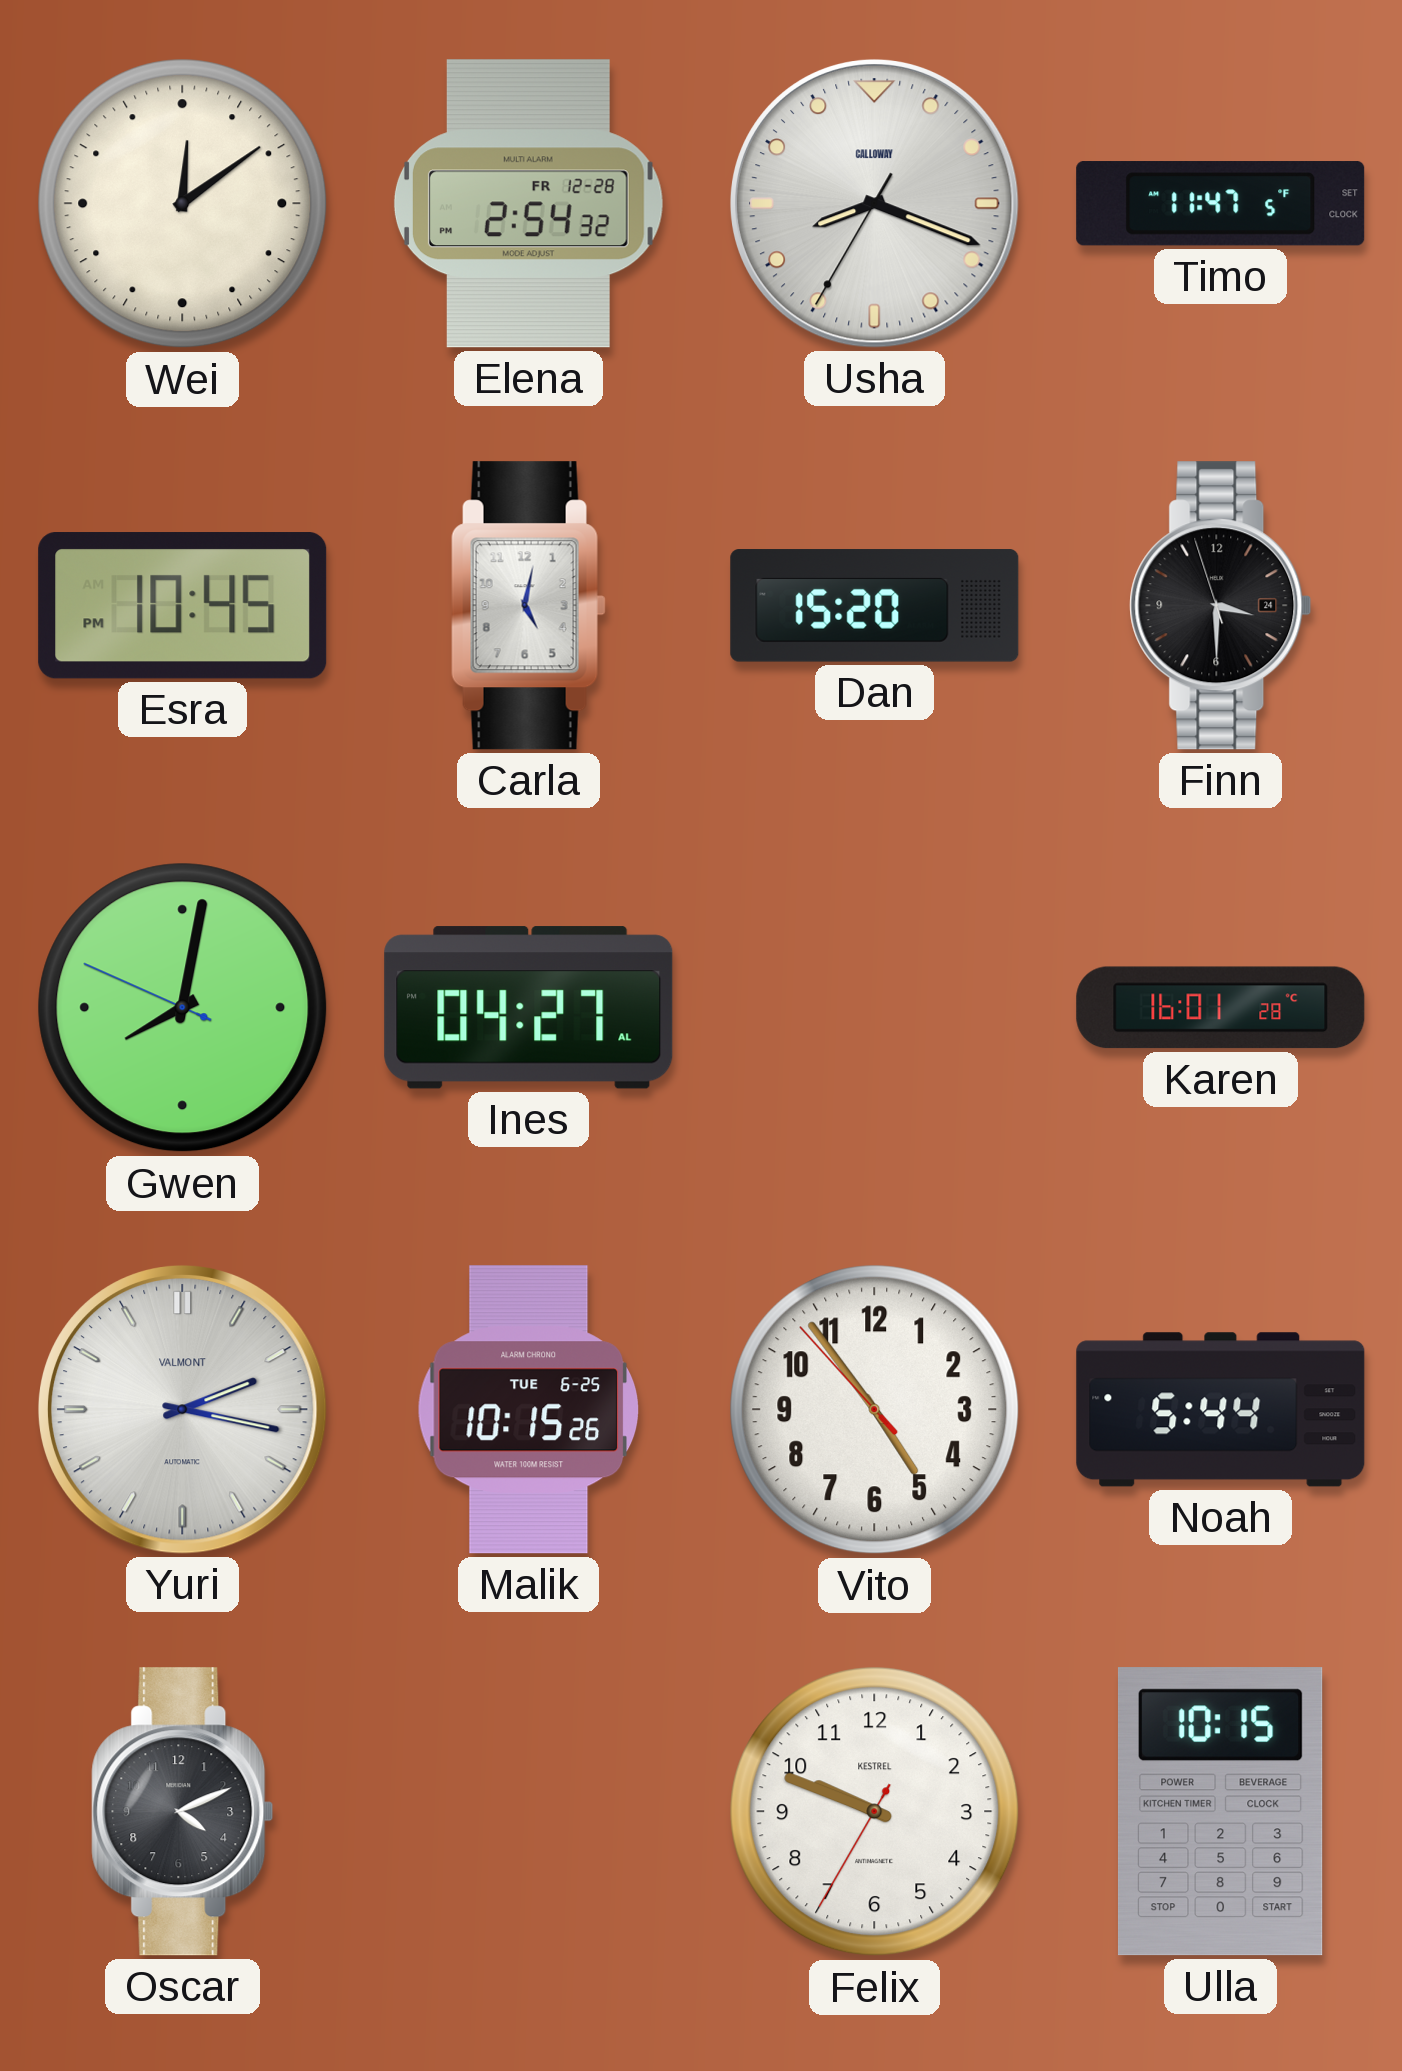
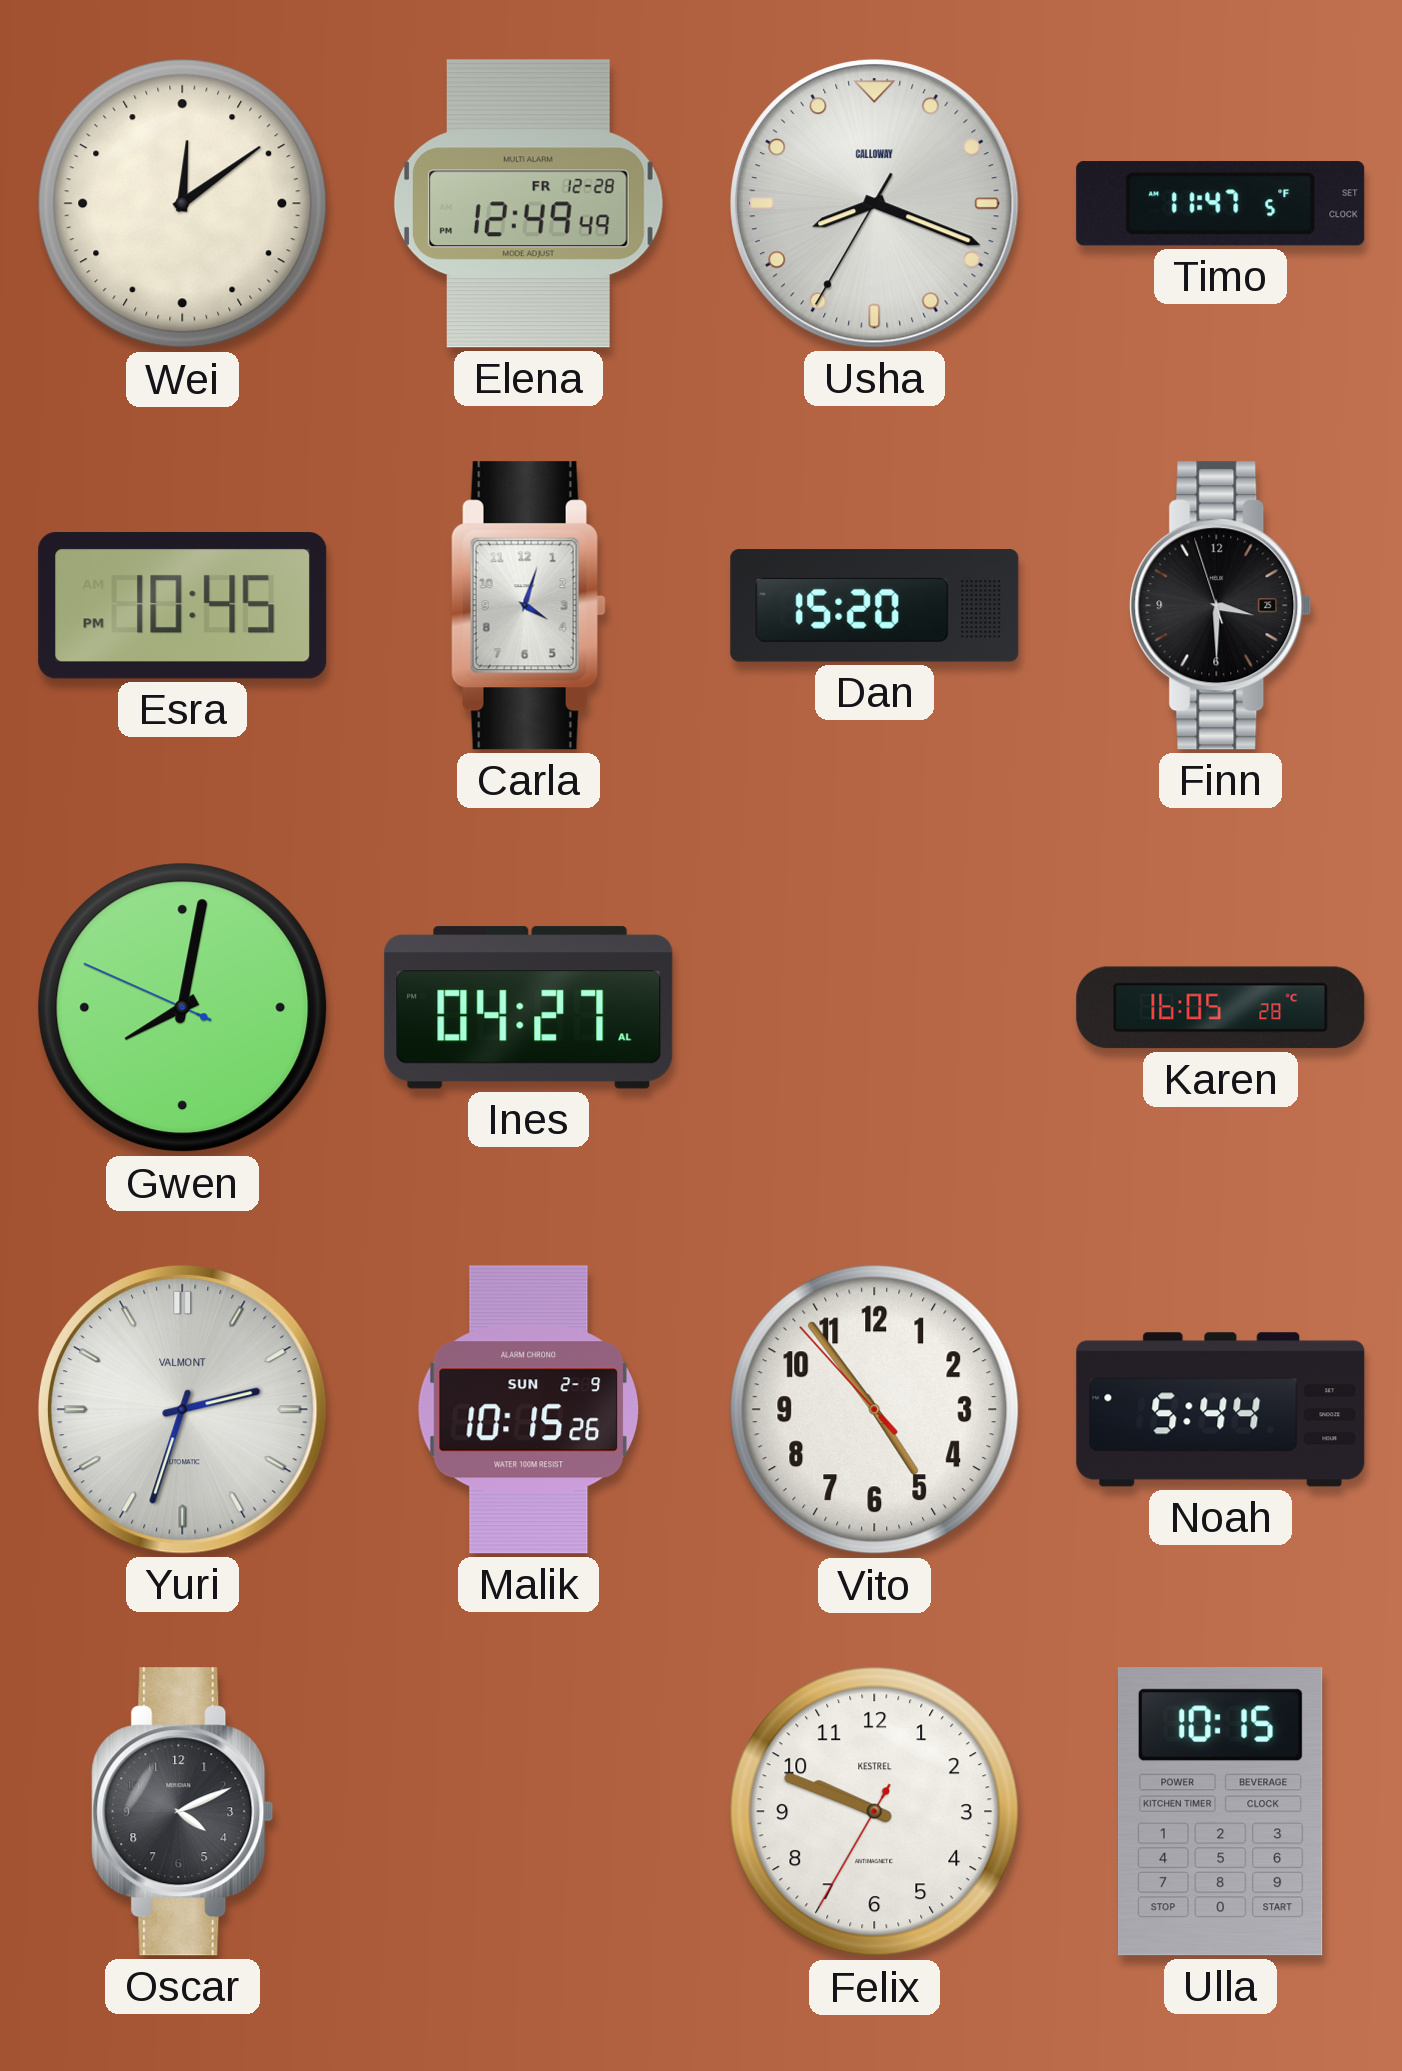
Elena: 2:54 -> 12:49
Carla: 5:02 -> 4:03
Finn date: 24 -> 25
Karen: 16:01 -> 16:05
Yuri: 2:17 -> 2:33
Malik date: TUE 6-25 -> SUN 2-9
